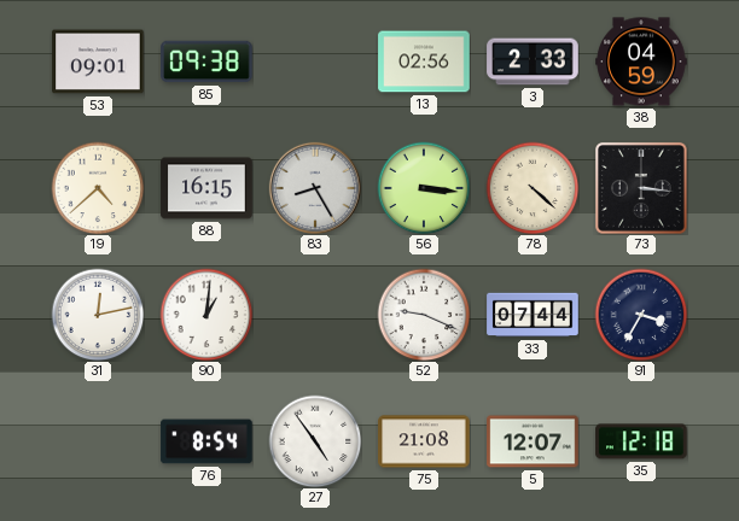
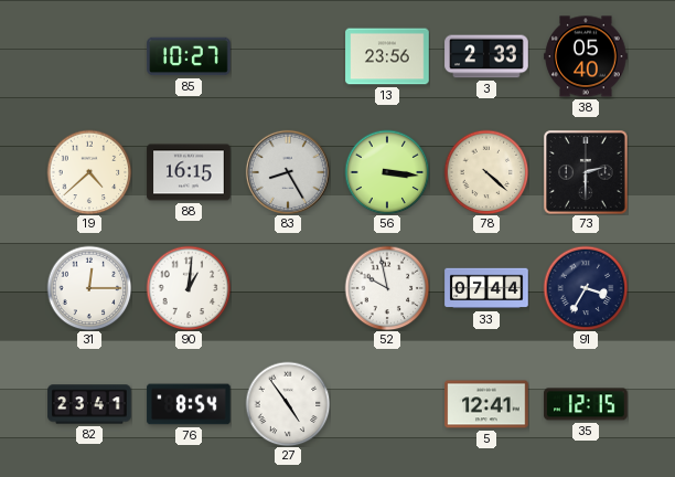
53: 09:01 -> none
85: 09:38 -> 10:27
13: 02:56 -> 23:56
38: 04:59 -> 05:40
73: 3:16 -> 2:30
31: 12:13 -> 12:15
52: 9:19 -> 9:58
82: none -> 23:41
75: 21:08 -> none
5: 12:07 -> 12:41
35: 12:18 -> 12:15
